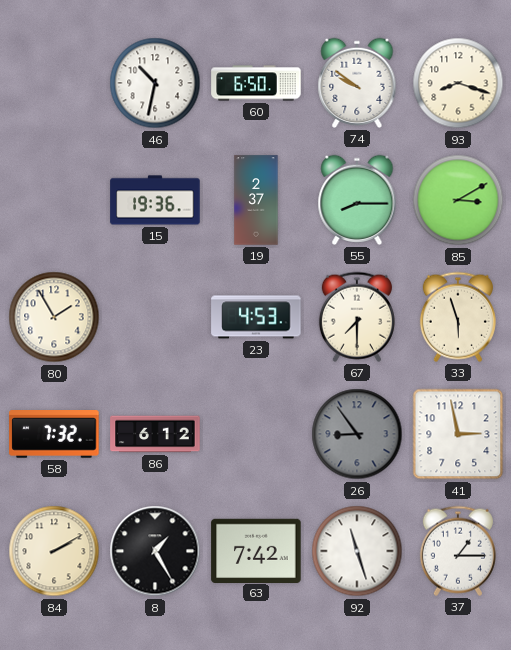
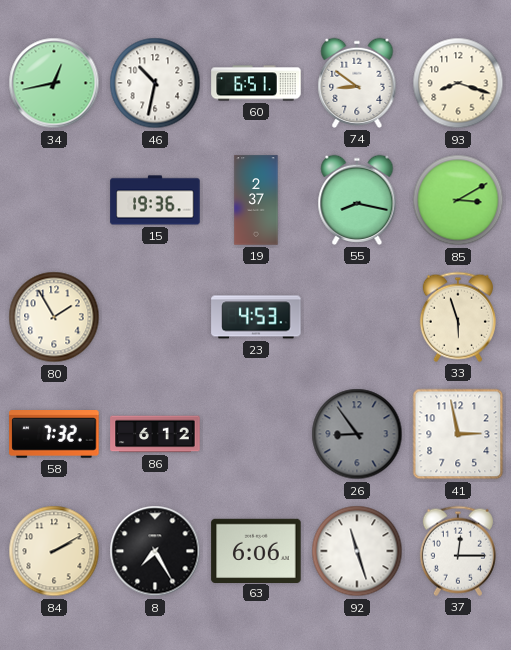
34: none -> 12:43
60: 6:50 -> 6:51
74: 9:51 -> 8:51
55: 8:15 -> 8:17
67: 7:30 -> none
8: 1:25 -> 7:25
63: 7:42 -> 6:06
37: 1:15 -> 12:15
